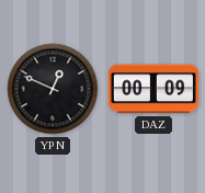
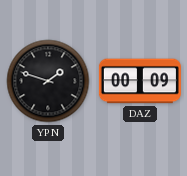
YPN: 12:49 -> 1:48
